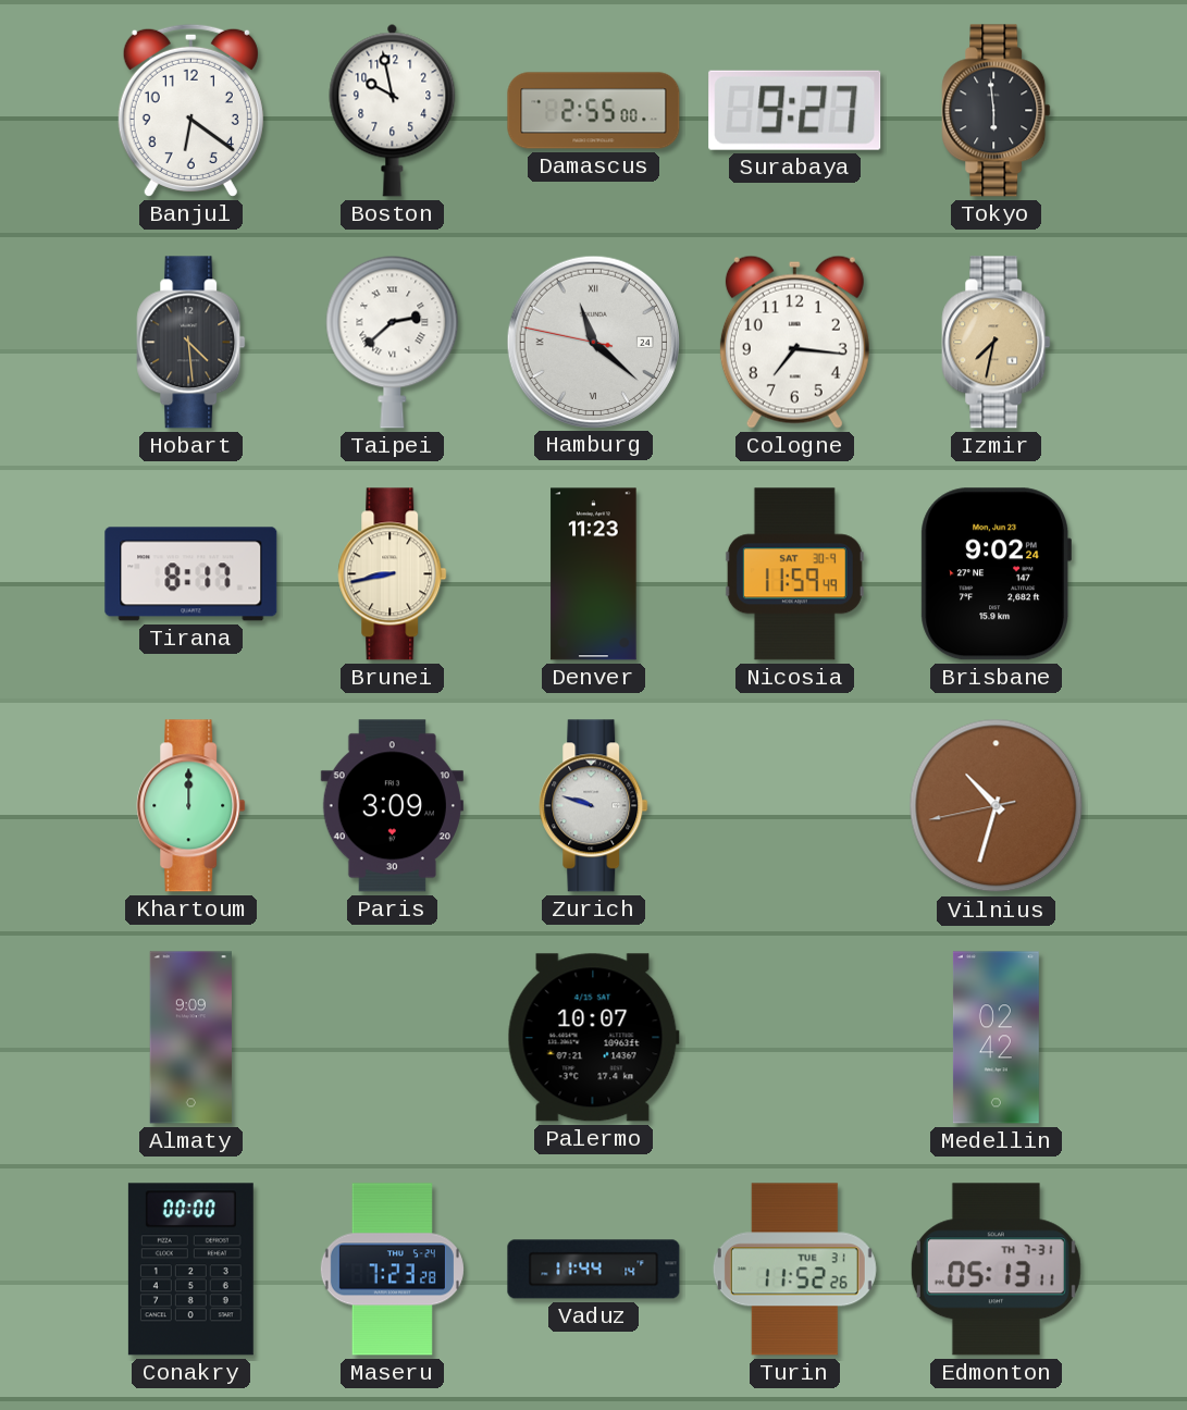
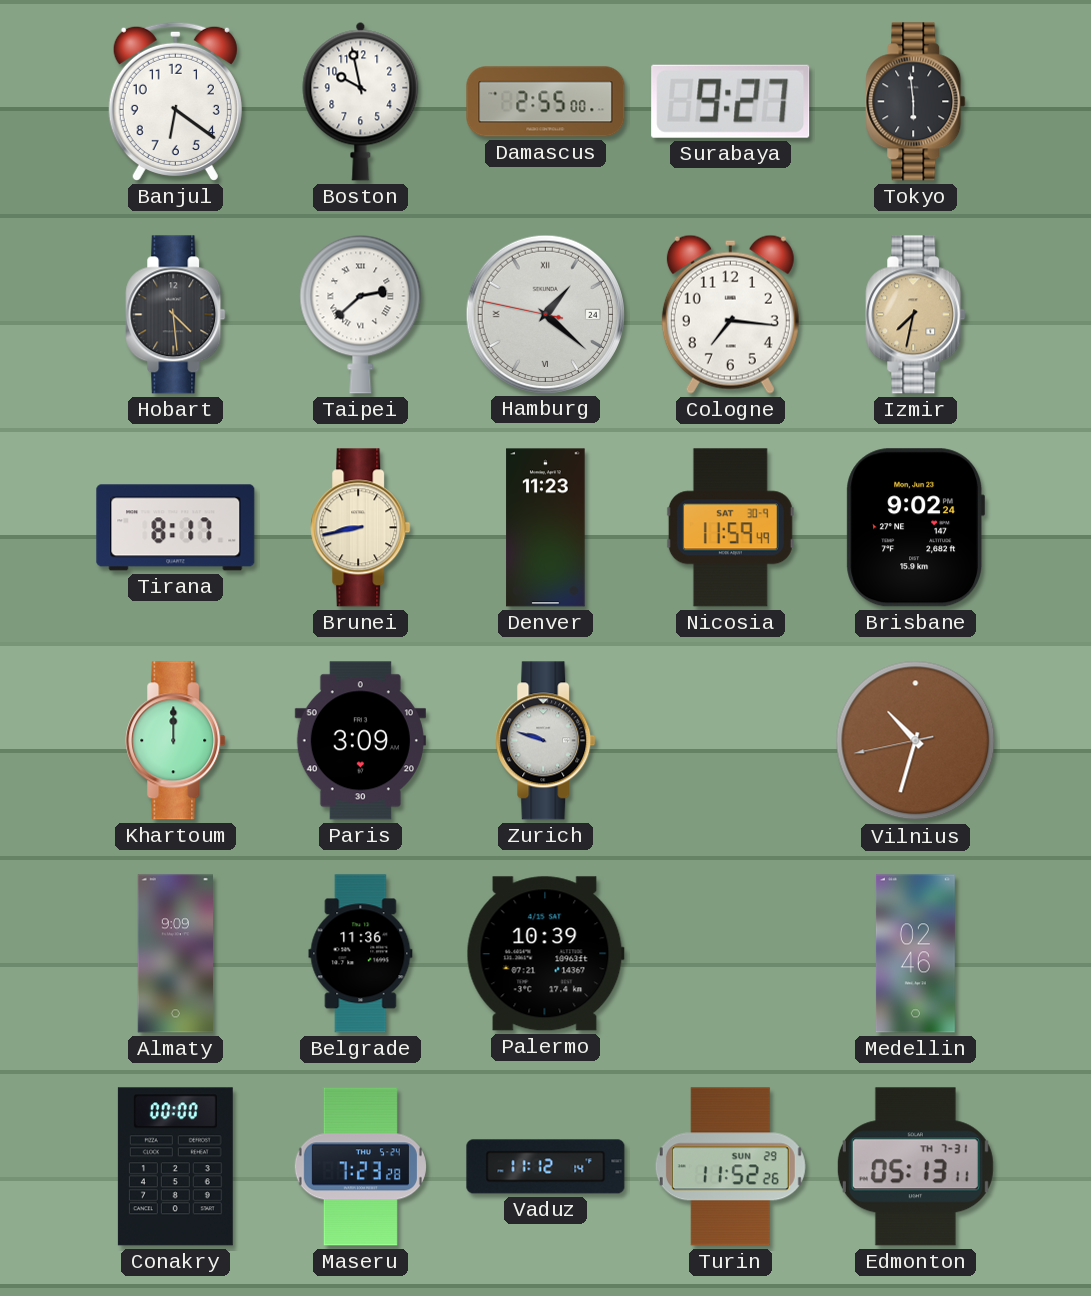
Hamburg: 11:21 -> 1:21
Belgrade: none -> 11:36
Palermo: 10:07 -> 10:39
Medellin: 02:42 -> 02:46
Vaduz: 11:44 -> 11:12
Turin date: TUE 31 -> SUN 29
